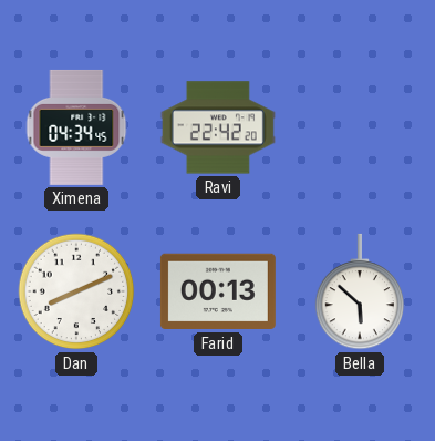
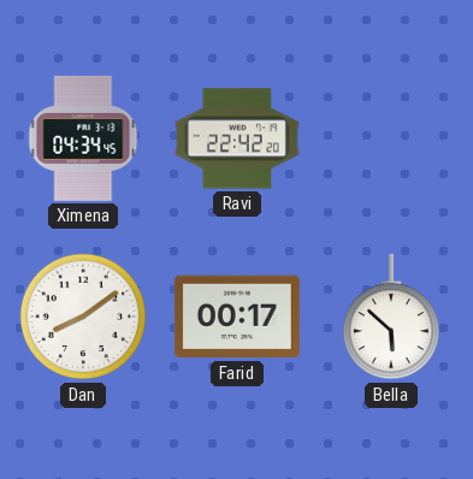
Dan: 8:11 -> 8:09
Farid: 00:13 -> 00:17
